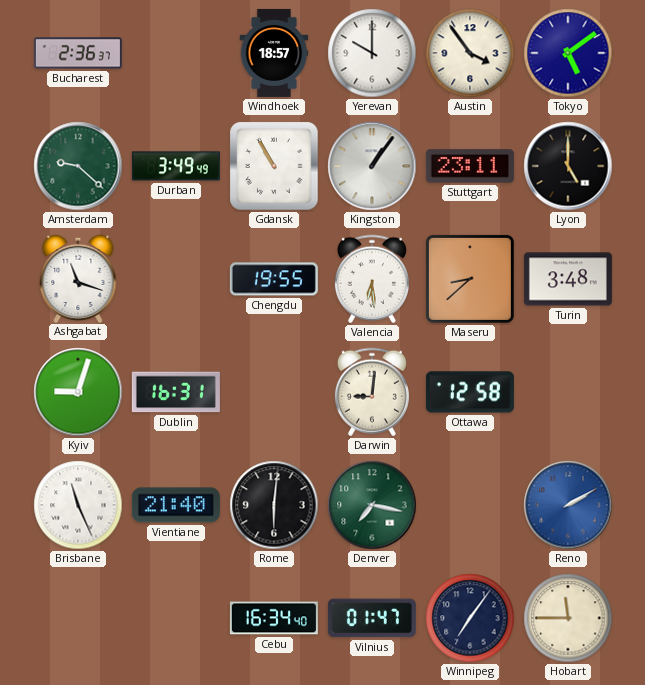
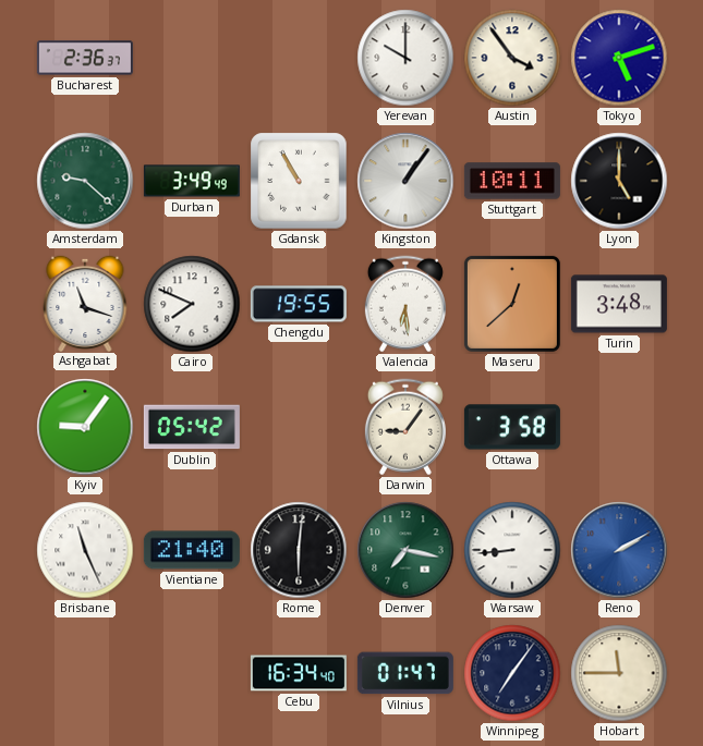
Windhoek: 18:57 -> none
Tokyo: 5:09 -> 5:12
Stuttgart: 23:11 -> 10:11
Cairo: none -> 7:49
Maseru: 8:38 -> 12:38
Kyiv: 9:03 -> 9:06
Dublin: 16:31 -> 05:42
Darwin: 9:01 -> 9:06
Ottawa: 12:58 -> 3:58
Warsaw: none -> 8:44
